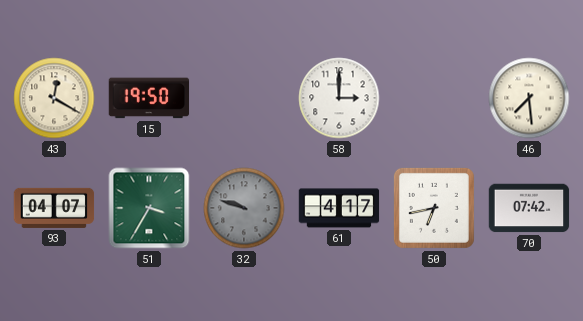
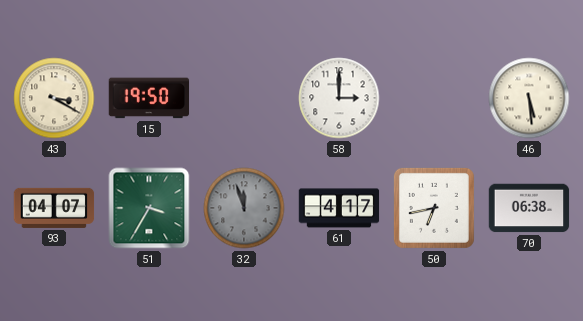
43: 12:20 -> 3:20
46: 7:29 -> 5:29
32: 9:48 -> 11:57
70: 07:42 -> 06:38
